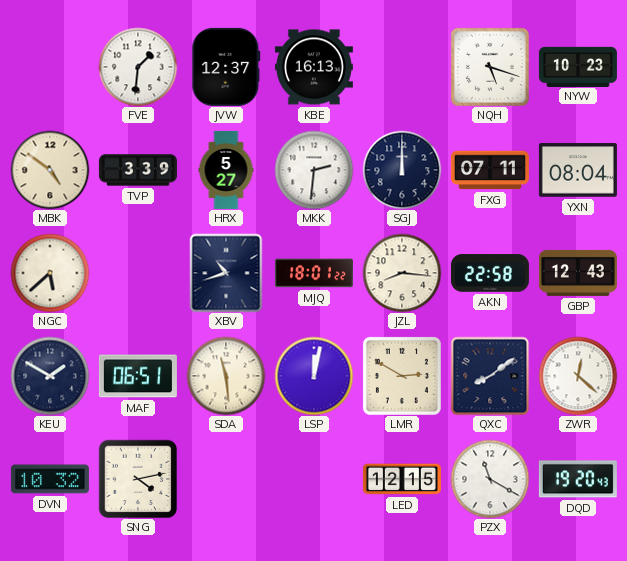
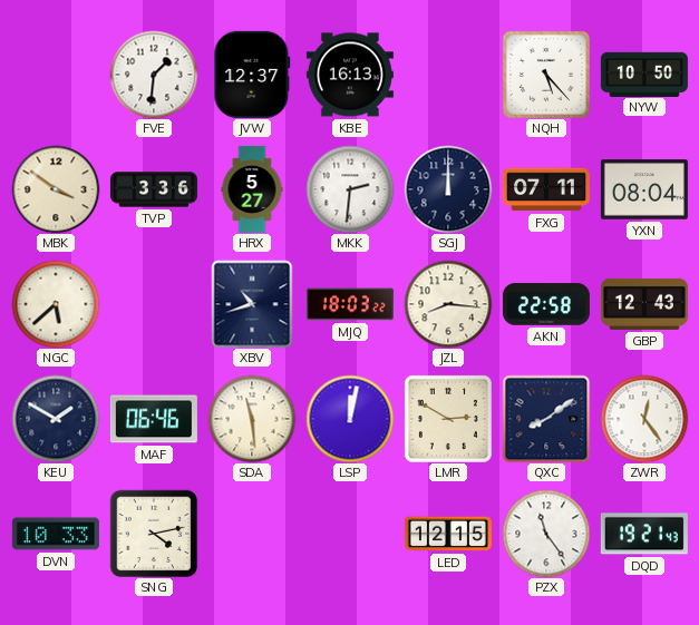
NQH: 5:18 -> 5:23
NYW: 10:23 -> 10:50
MBK: 4:51 -> 3:51
TVP: 3:39 -> 3:36
MJQ: 18:01 -> 18:03
MAF: 06:51 -> 06:46
ZWR: 12:22 -> 12:24
DVN: 10:32 -> 10:33
PZX: 11:20 -> 11:24
DQD: 19:20 -> 19:21
